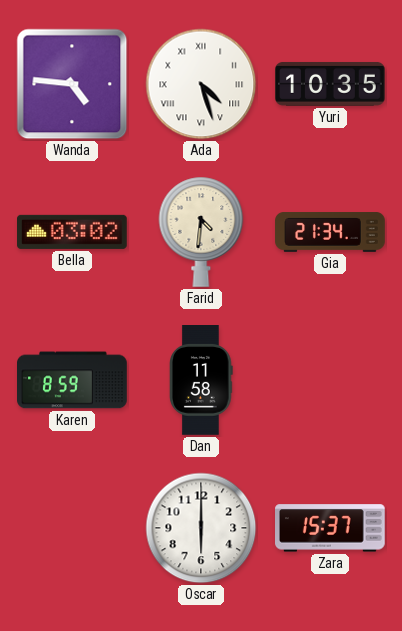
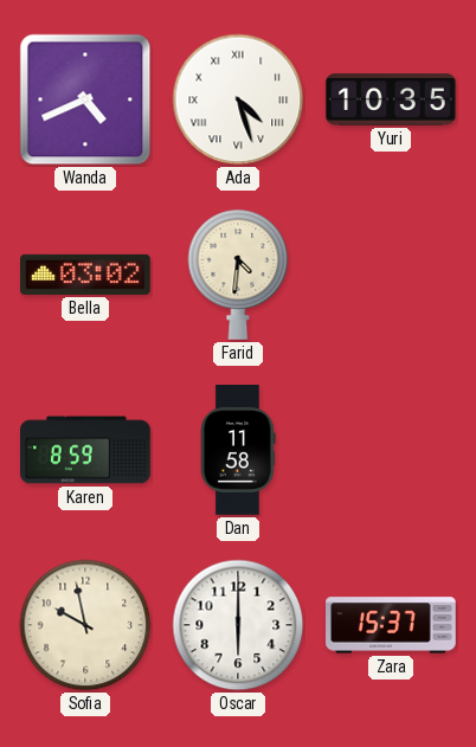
Wanda: 4:46 -> 4:41
Gia: 21:34 -> none
Sofia: none -> 9:58
